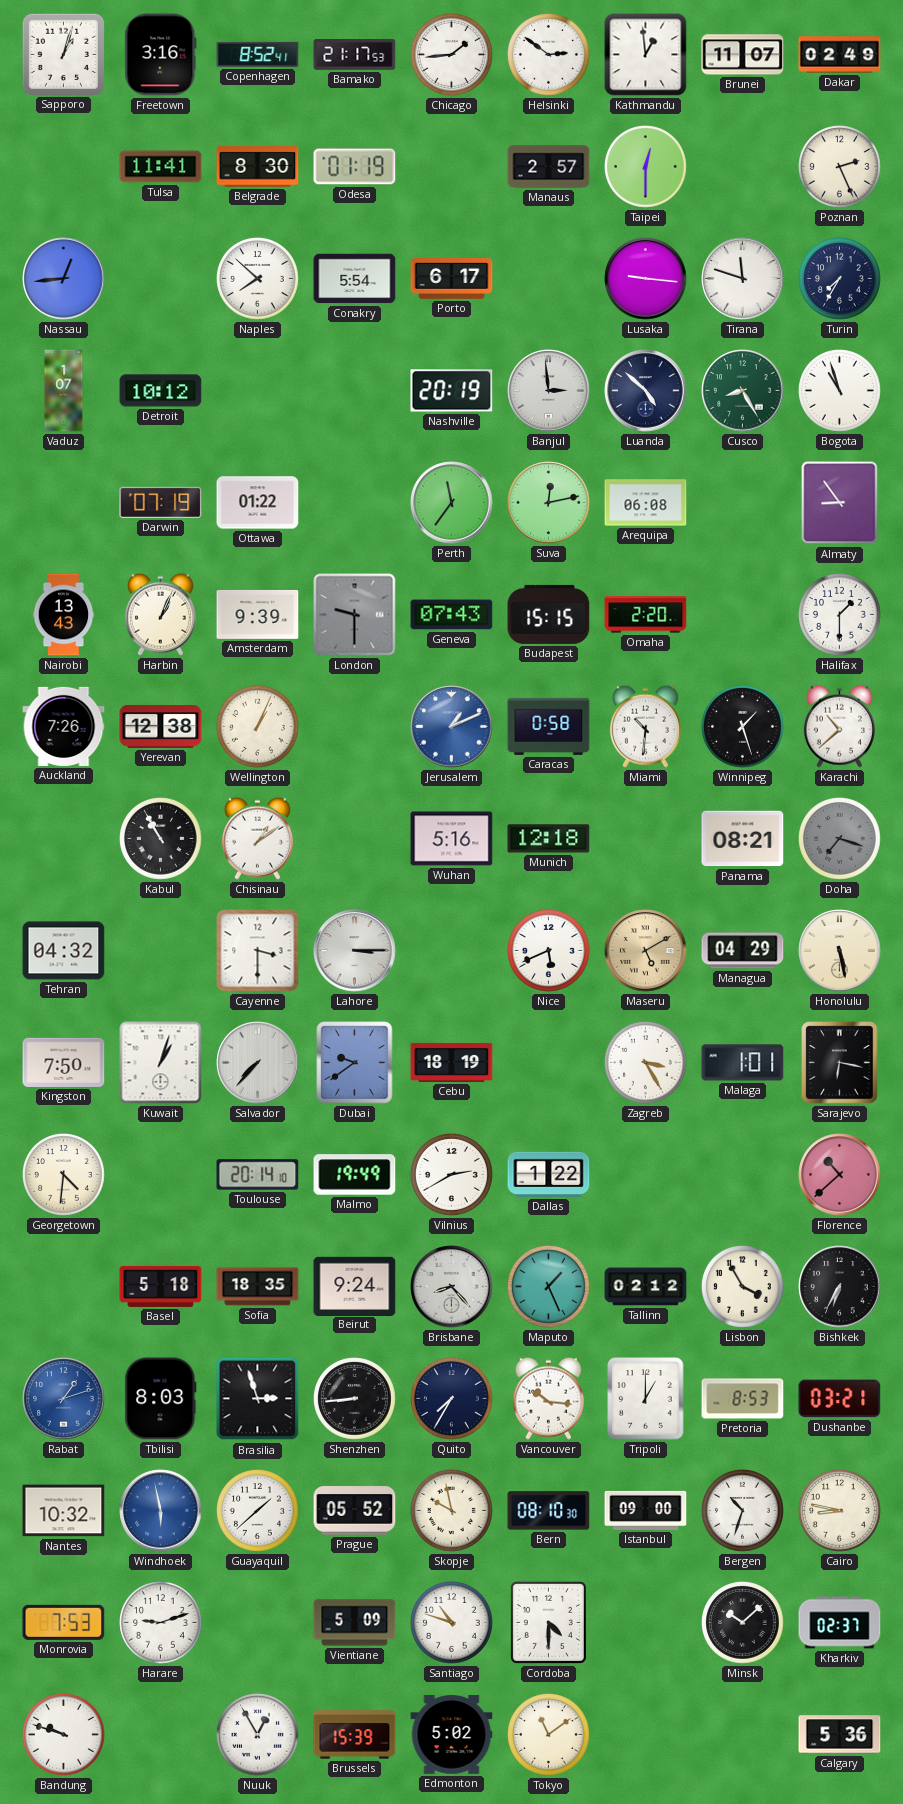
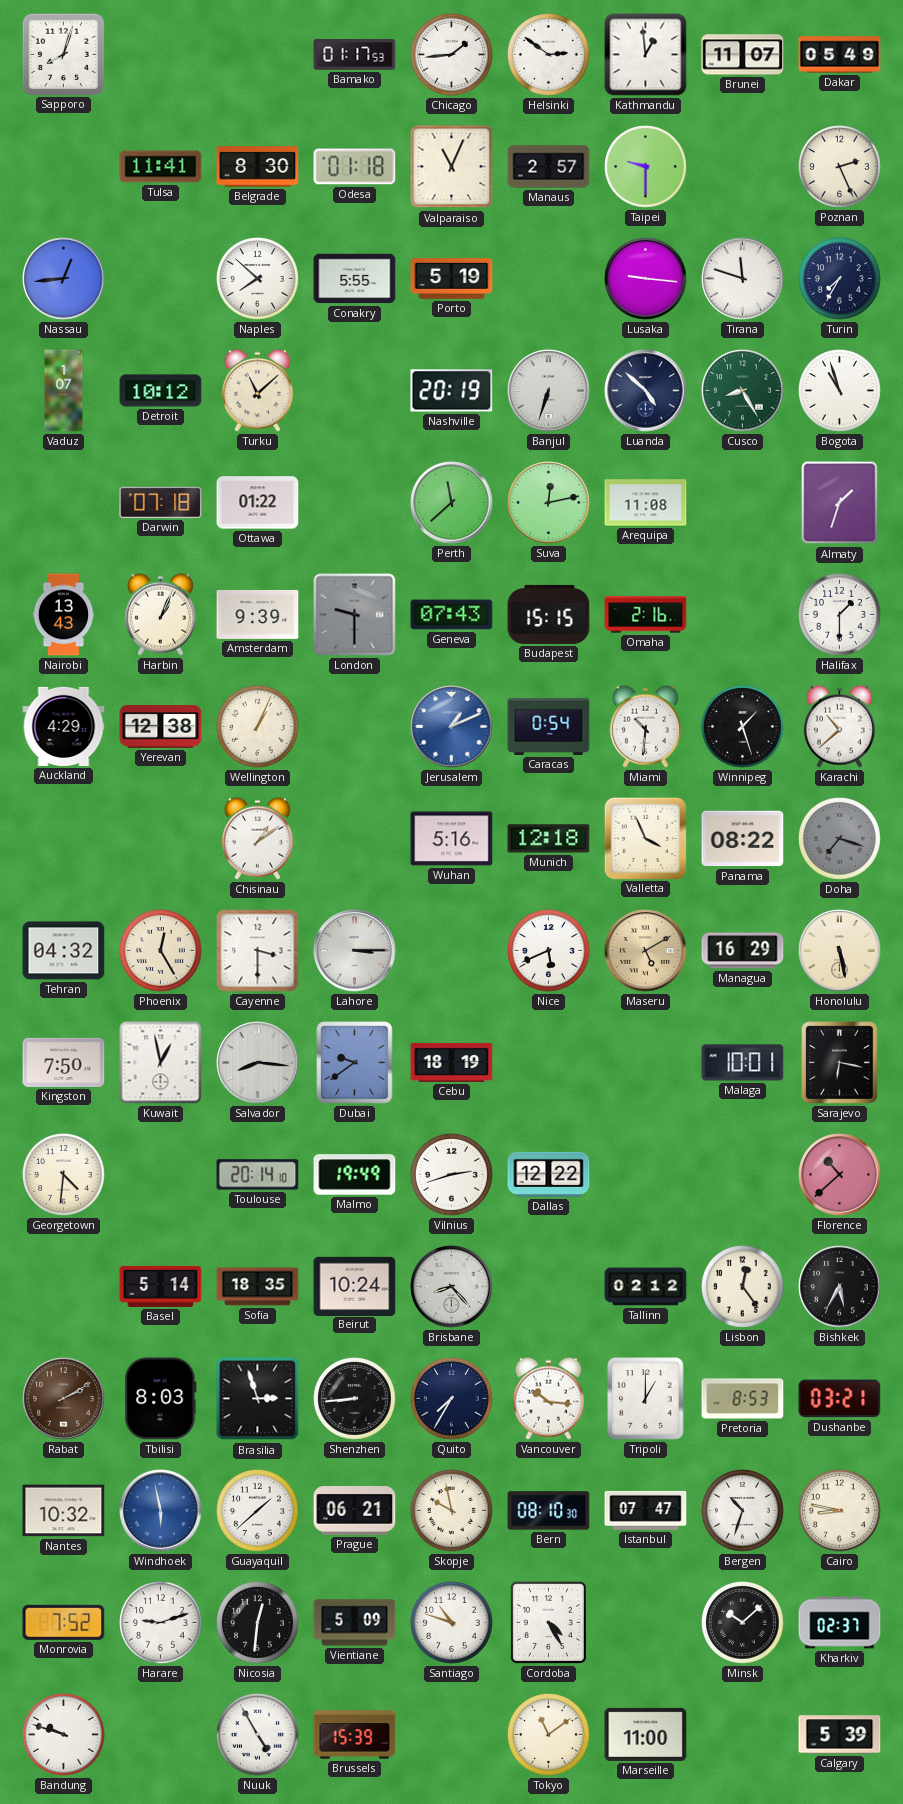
Sapporo: 1:03 -> 8:03
Freetown: 3:16 -> none
Copenhagen: 8:52 -> none
Bamako: 21:17 -> 01:17
Dakar: 02:49 -> 05:49
Odesa: 01:19 -> 01:18
Valparaiso: none -> 11:04
Taipei: 12:30 -> 9:30
Conakry: 5:54 -> 5:55
Porto: 6:17 -> 5:19
Turku: none -> 11:08
Banjul: 2:59 -> 6:33
Darwin: 07:19 -> 07:18
Perth: 11:36 -> 11:38
Arequipa: 06:08 -> 11:08
Almaty: 8:54 -> 1:33
Omaha: 2:20 -> 2:16
Auckland: 7:26 -> 4:29
Caracas: 0:58 -> 0:54
Kabul: 10:55 -> none
Valletta: none -> 3:56
Panama: 08:21 -> 08:22
Phoenix: none -> 12:25
Managua: 04:29 -> 16:29
Kuwait: 1:03 -> 12:58
Salvador: 7:37 -> 8:16
Zagreb: 3:25 -> none
Malaga: 1:01 -> 10:01
Vilnius: 2:40 -> 2:42
Dallas: 1:22 -> 12:22
Basel: 5:18 -> 5:14
Beirut: 9:24 -> 10:24
Maputo: 1:26 -> none
Lisbon: 3:55 -> 12:24
Bishkek: 6:35 -> 5:35
Rabat: 1:12 -> 2:10
Rabat dial: blue -> brown
Prague: 05:52 -> 06:21
Istanbul: 09:00 -> 07:47
Monrovia: 7:53 -> 7:52
Nicosia: none -> 12:31
Cordoba: 4:30 -> 4:25
Nuuk: 12:55 -> 4:55
Edmonton: 5:02 -> none
Marseille: none -> 11:00
Calgary: 5:36 -> 5:39
